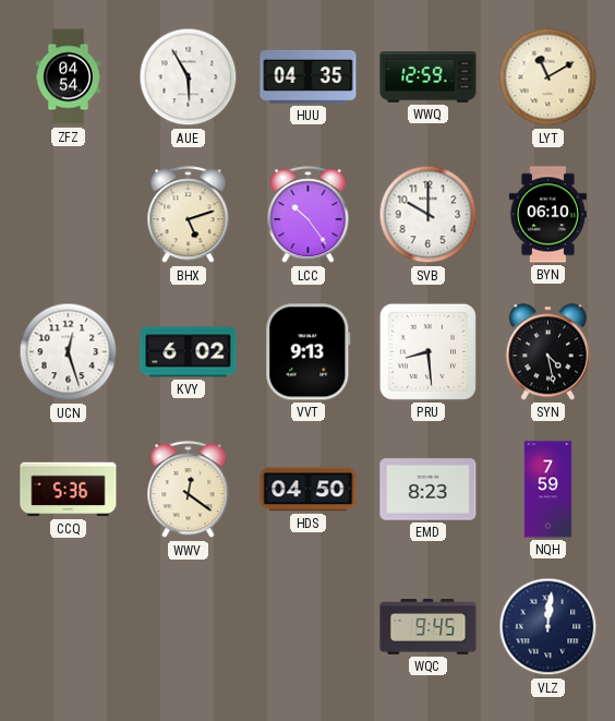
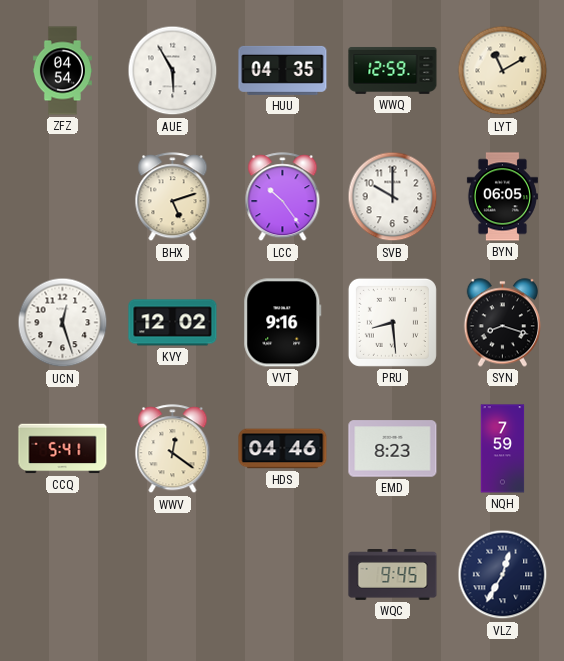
BYN: 06:10 -> 06:05
KVY: 6:02 -> 12:02
VVT: 9:13 -> 9:16
SYN: 4:28 -> 8:18
CCQ: 5:36 -> 5:41
HDS: 04:50 -> 04:46
VLZ: 12:01 -> 12:35
